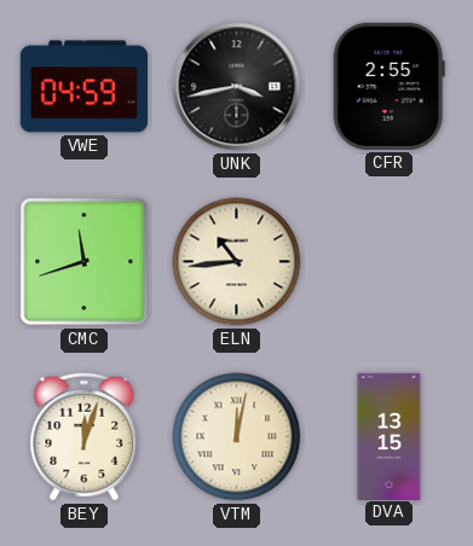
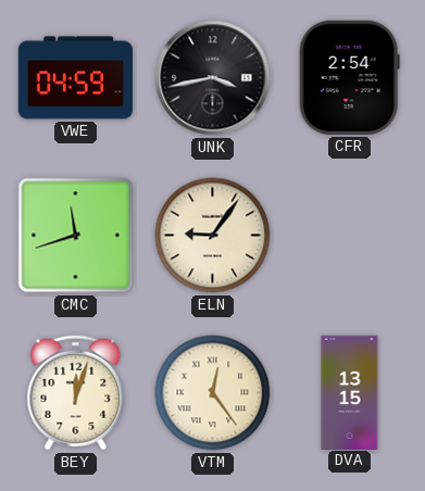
CFR: 2:55 -> 2:54
ELN: 10:44 -> 9:06
VTM: 12:02 -> 12:24
